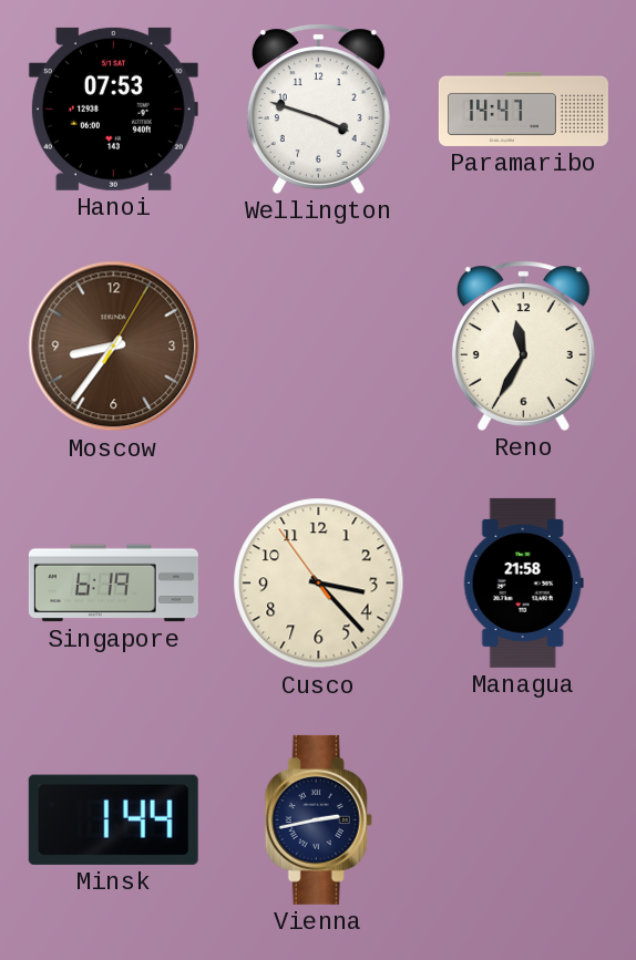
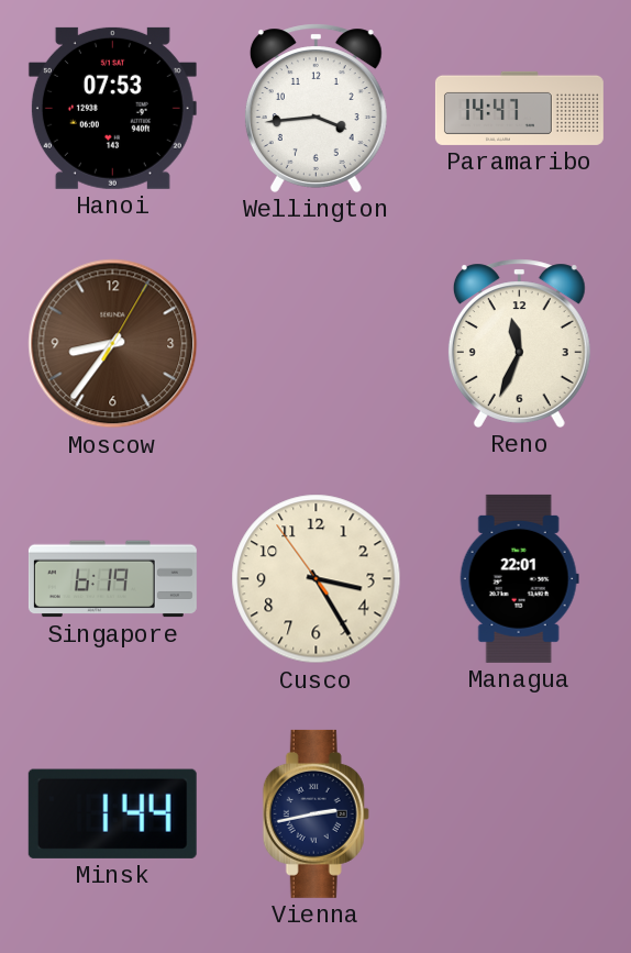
Wellington: 3:48 -> 3:44
Reno: 11:35 -> 11:34
Cusco: 3:22 -> 3:24
Managua: 21:58 -> 22:01
